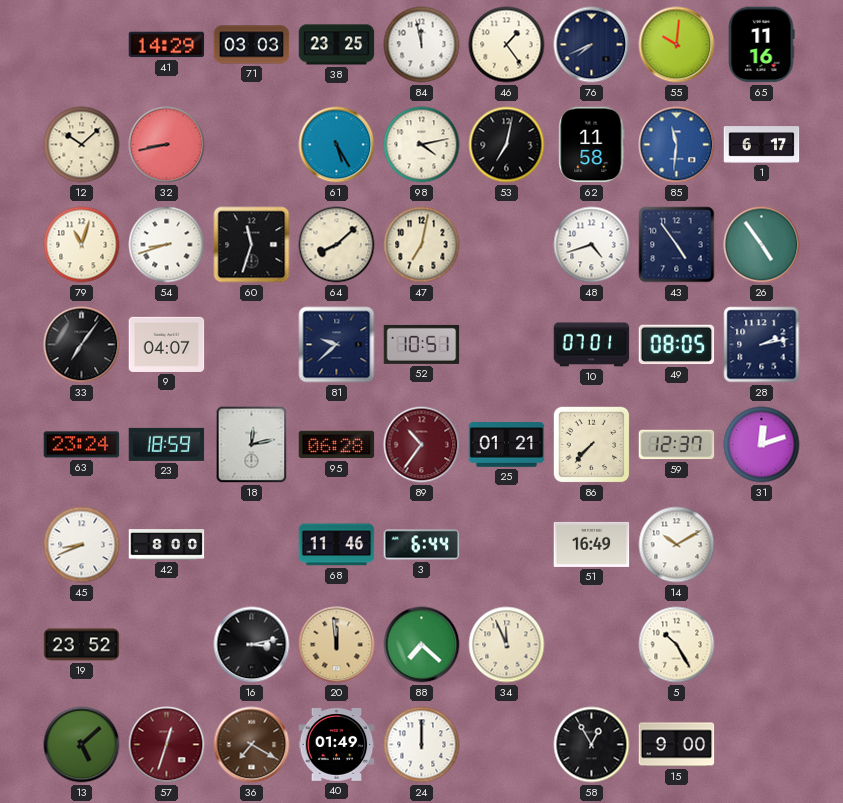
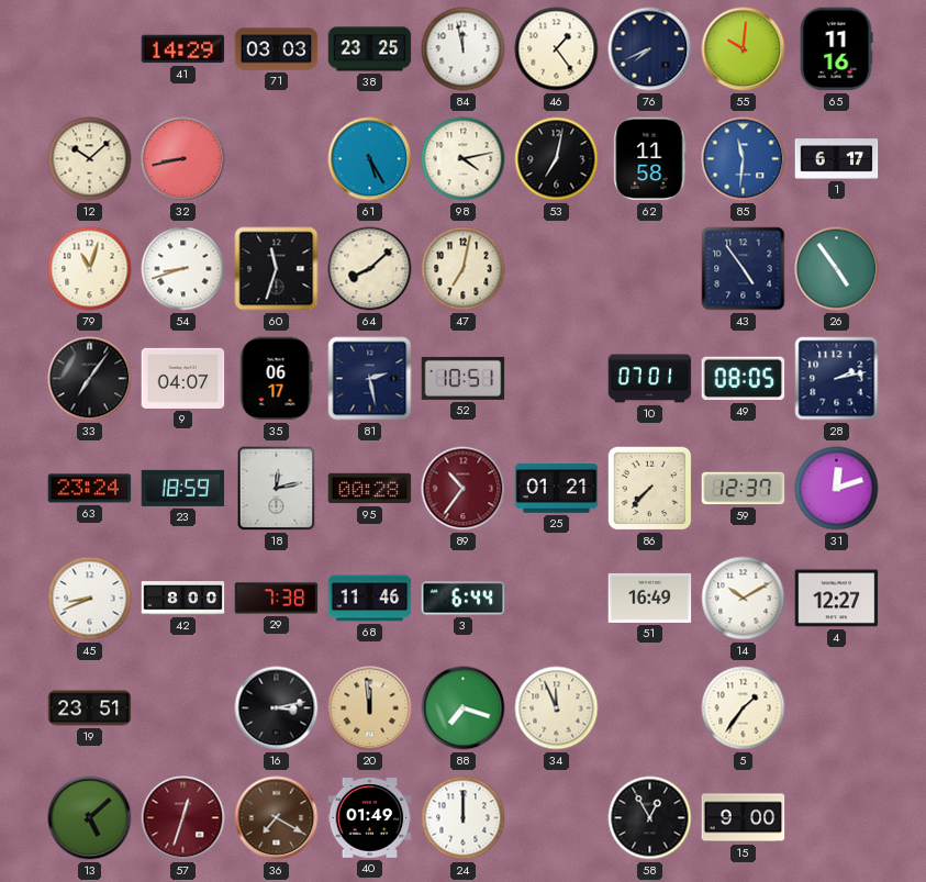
48: 4:42 -> none
35: none -> 06:17
81: 9:38 -> 2:28
95: 06:28 -> 00:28
29: none -> 7:38
4: none -> 12:27
19: 23:52 -> 23:51
88: 7:22 -> 7:18
5: 10:25 -> 1:36
